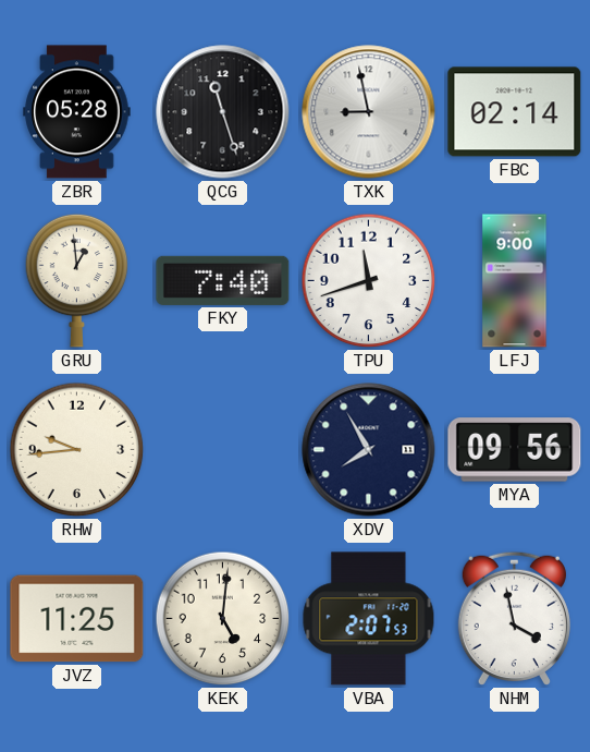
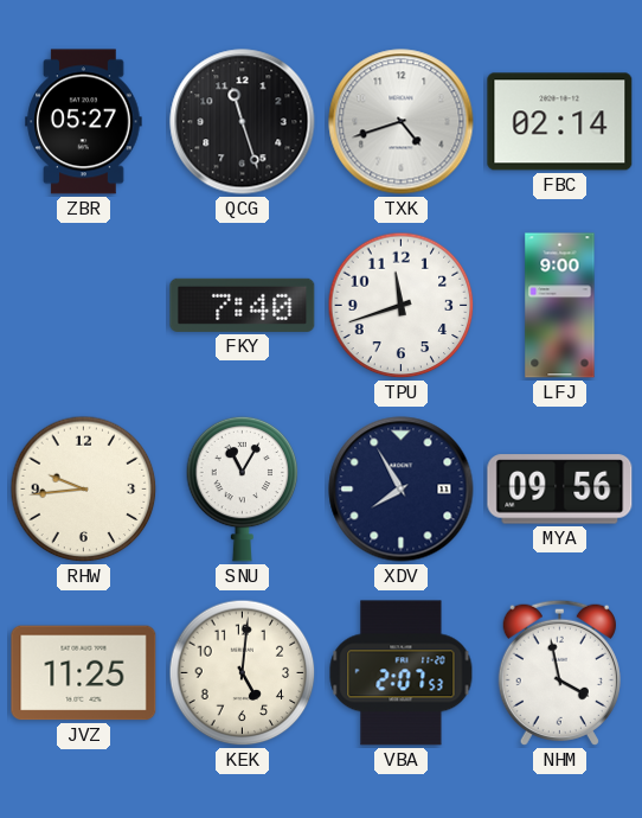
ZBR: 05:28 -> 05:27
TXK: 8:58 -> 4:42
GRU: 12:59 -> none
SNU: none -> 11:05
